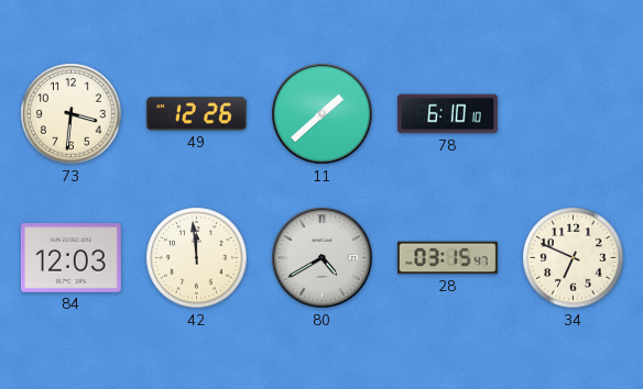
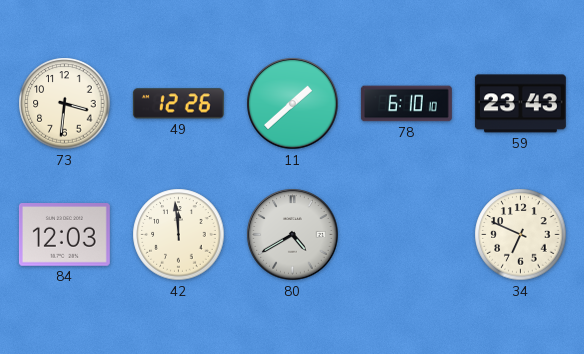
59: none -> 23:43
28: 03:15 -> none
